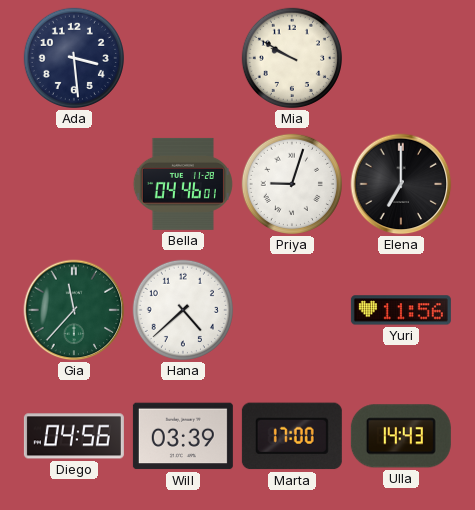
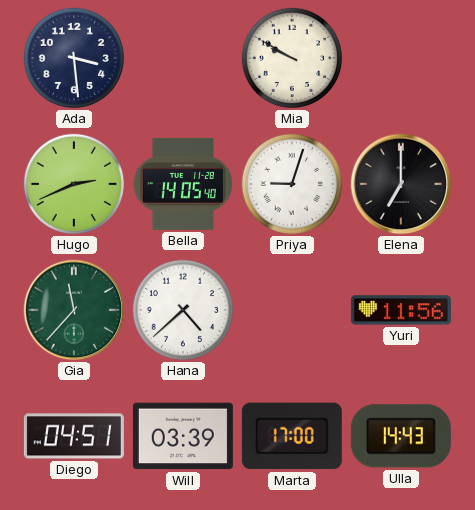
Hugo: none -> 2:41
Bella: 04:46 -> 14:05
Diego: 04:56 -> 04:51
